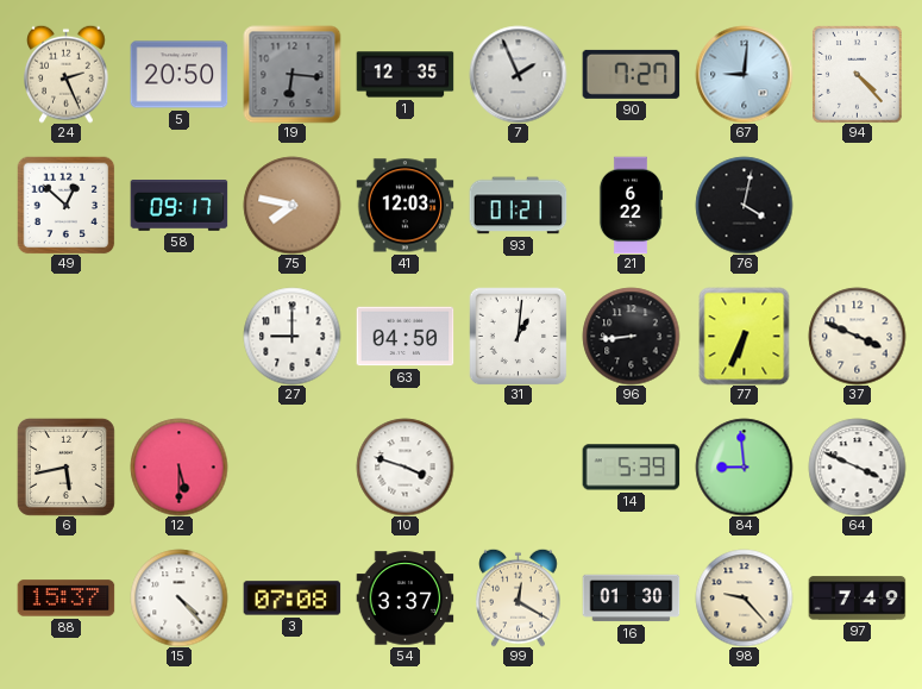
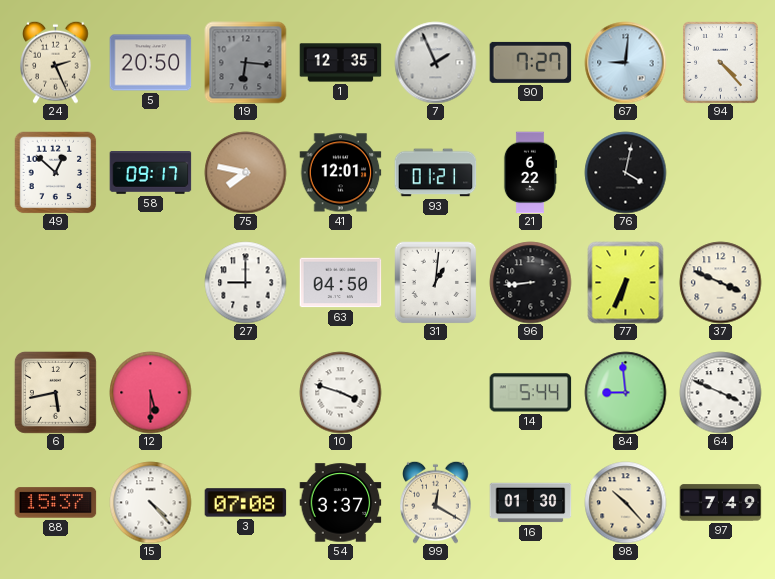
41: 12:03 -> 12:01
14: 5:39 -> 5:44
98: 9:23 -> 10:23
